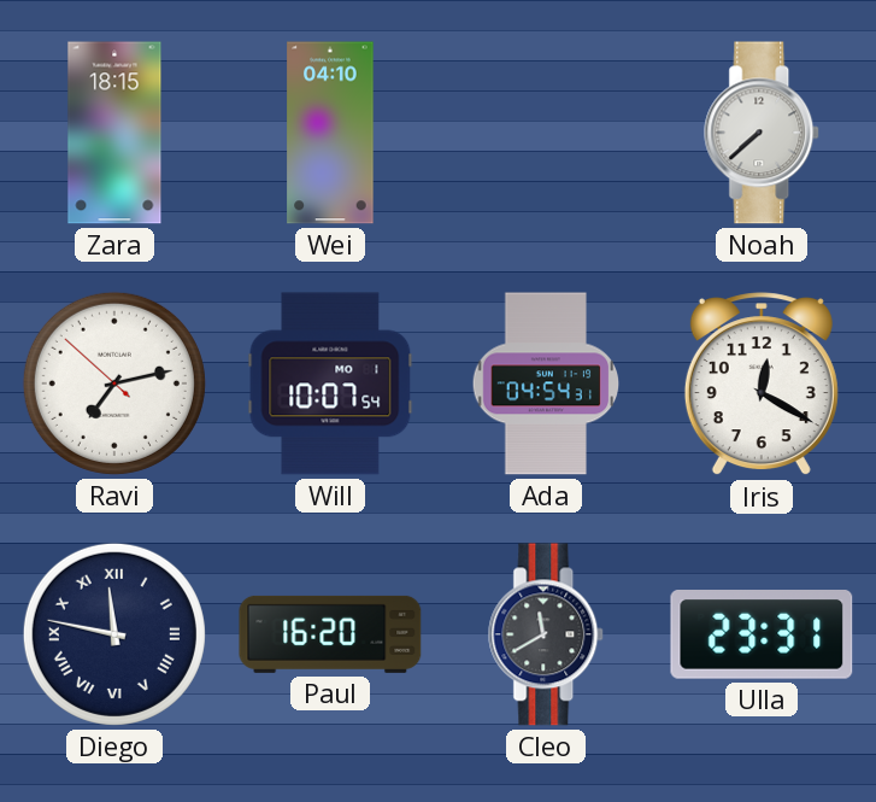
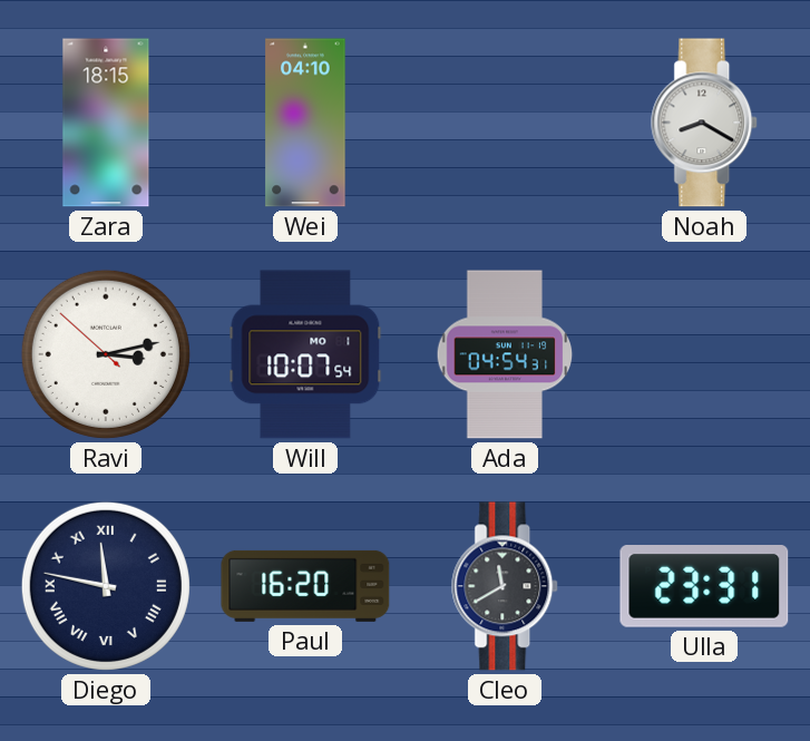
Noah: 7:38 -> 8:20
Ravi: 7:12 -> 3:12
Iris: 12:20 -> none
